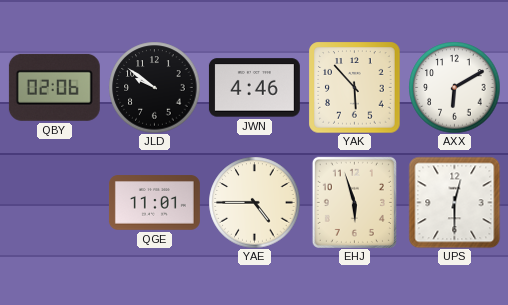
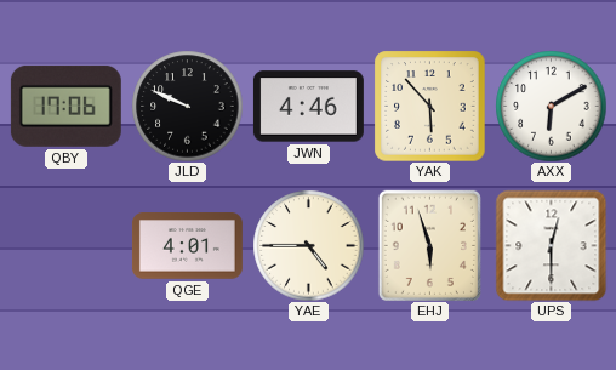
QBY: 02:06 -> 17:06
JLD: 9:51 -> 9:49
QGE: 11:01 -> 4:01
